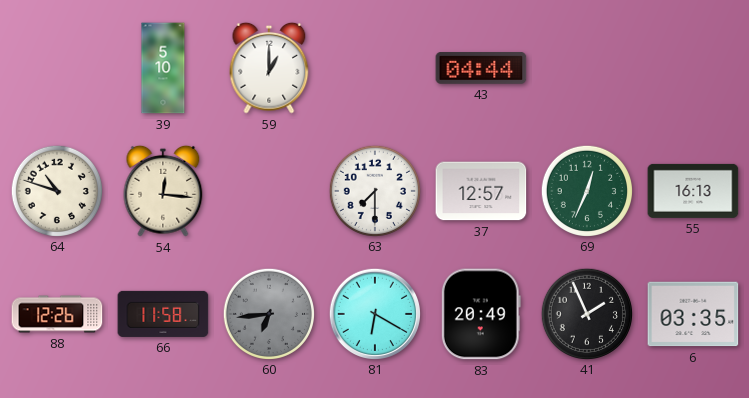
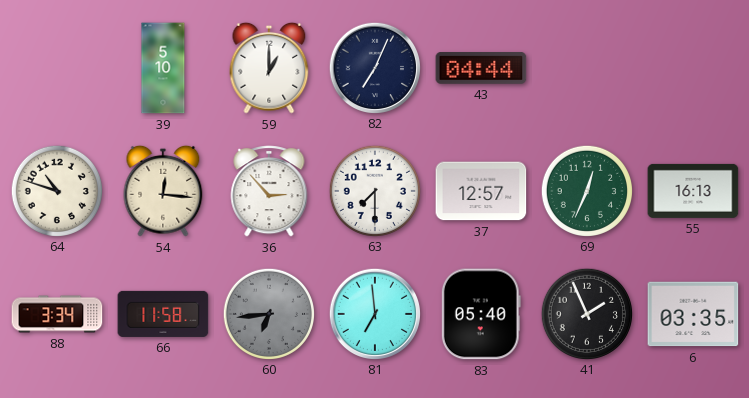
82: none -> 7:04
36: none -> 2:53
88: 12:26 -> 3:34
81: 6:20 -> 6:59
83: 20:49 -> 05:40
